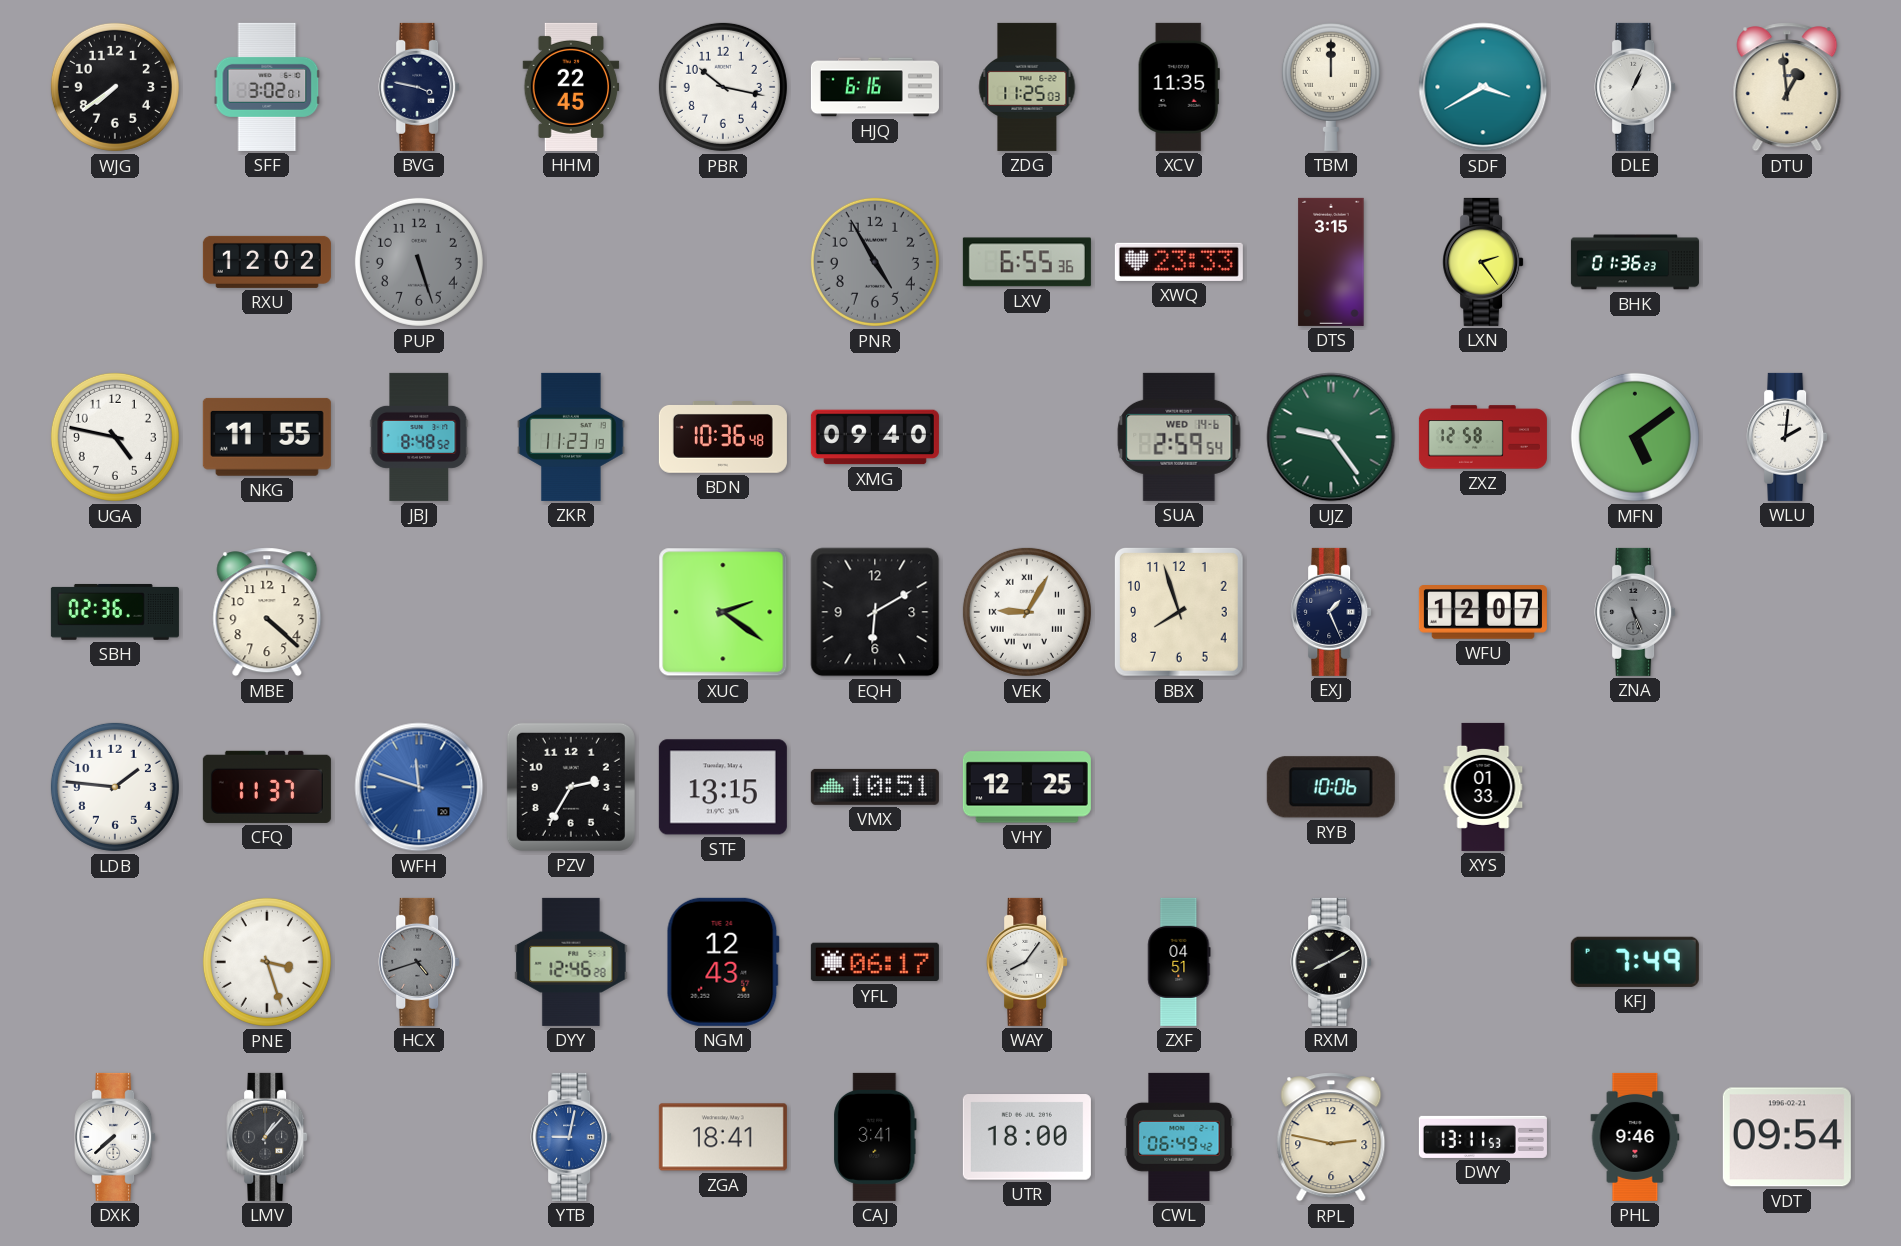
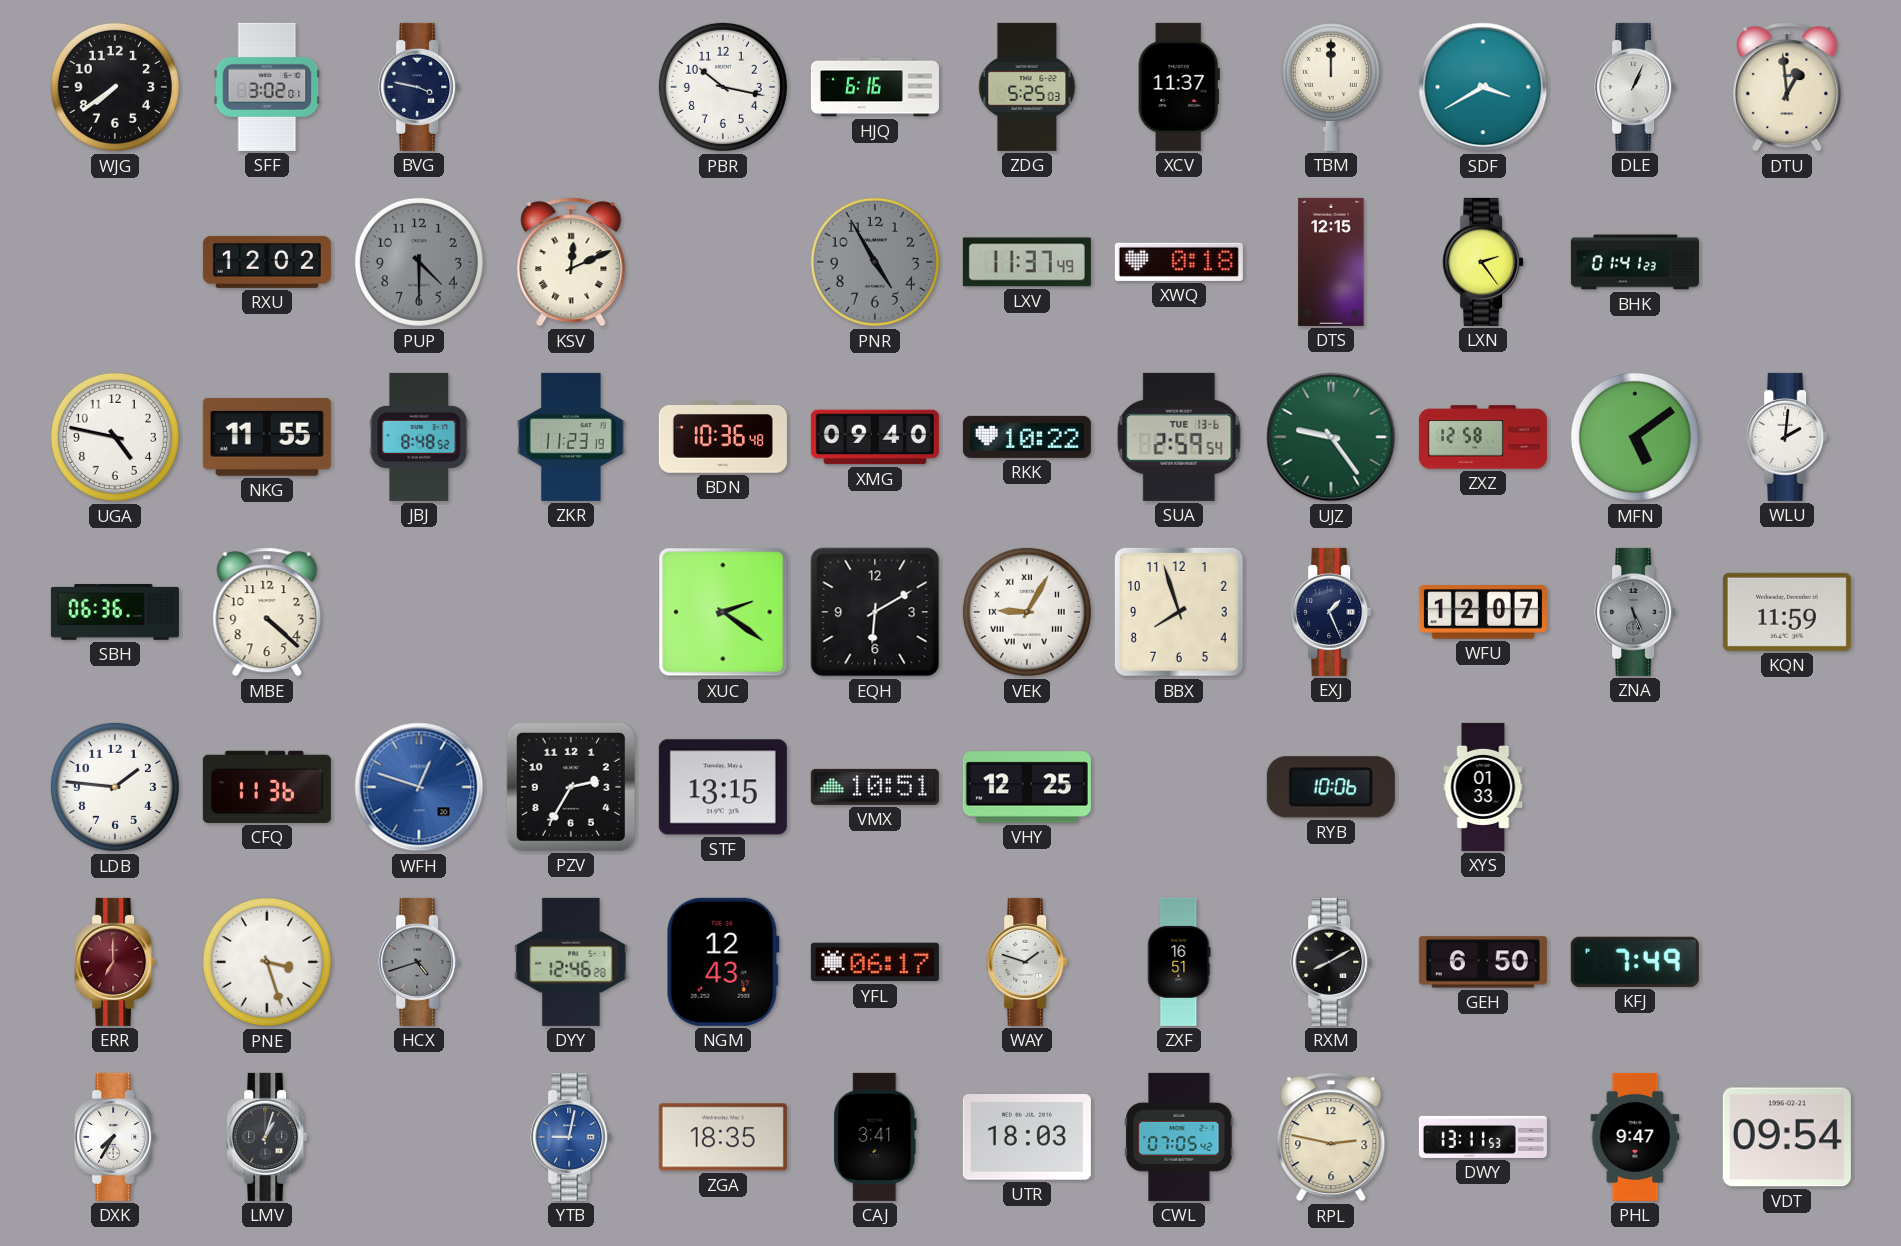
HHM: 22:45 -> none
ZDG: 11:25 -> 5:25
XCV: 11:35 -> 11:37
PUP: 5:27 -> 4:30
KSV: none -> 12:11
LXV: 6:55 -> 11:37
XWQ: 23:33 -> 0:18
DTS: 3:15 -> 12:15
BHK: 01:36 -> 01:41
RKK: none -> 10:22
SUA date: WED 14-6 -> TUE 13-6
SBH: 02:36 -> 06:36
KQN: none -> 11:59
CFQ: 11:37 -> 11:36
WFH: 11:48 -> 12:48
ERR: none -> 7:00
WAY: 8:06 -> 1:48
ZXF: 04:51 -> 16:51
GEH: none -> 6:50
DXK: 7:38 -> 7:35
LMV: 1:07 -> 1:03
ZGA: 18:41 -> 18:35
UTR: 18:00 -> 18:03
CWL: 06:49 -> 07:05
PHL: 9:46 -> 9:47
